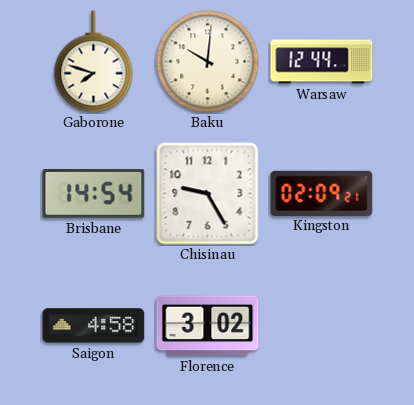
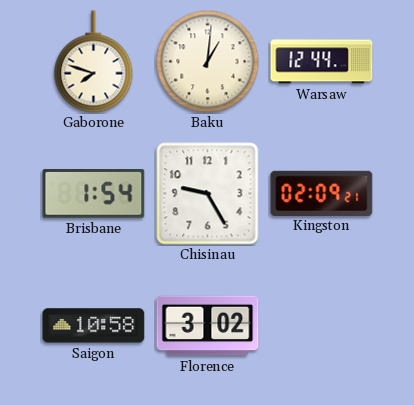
Baku: 10:01 -> 1:01
Brisbane: 14:54 -> 1:54
Saigon: 4:58 -> 10:58
